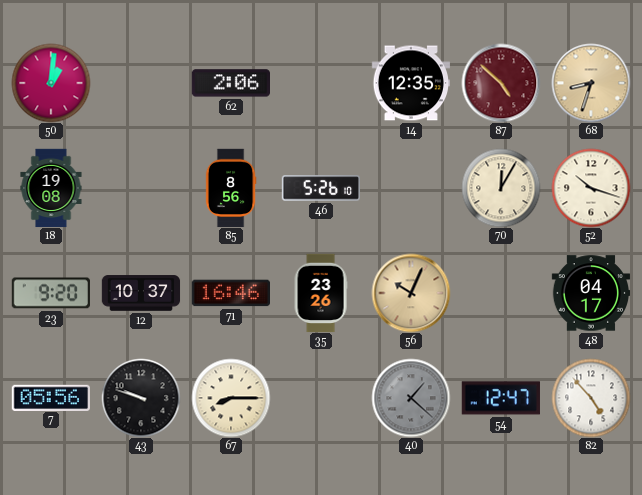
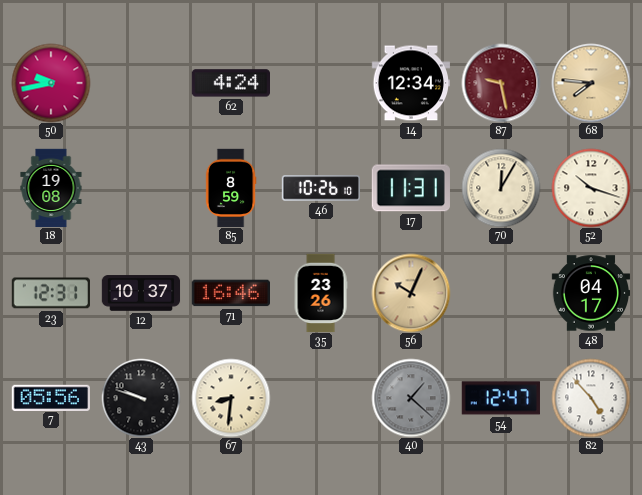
50: 1:01 -> 9:43
62: 2:06 -> 4:24
14: 12:35 -> 12:34
87: 4:52 -> 9:28
68: 8:33 -> 7:46
85: 8:56 -> 8:59
46: 5:26 -> 10:26
17: none -> 11:31
23: 9:20 -> 12:31
67: 8:15 -> 8:31
